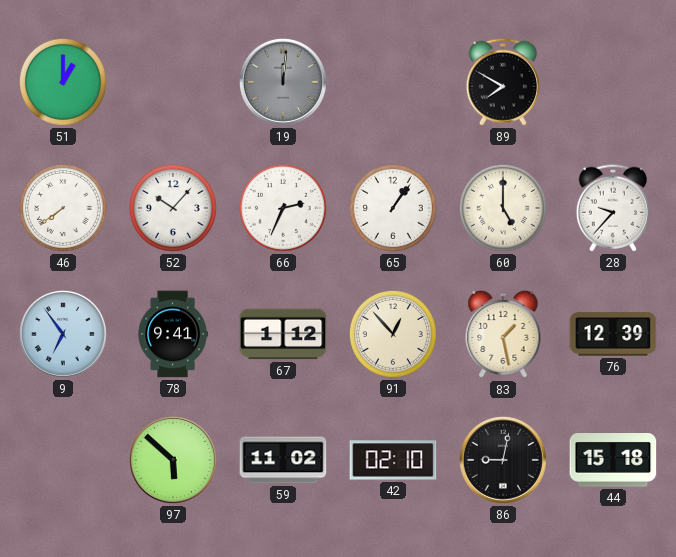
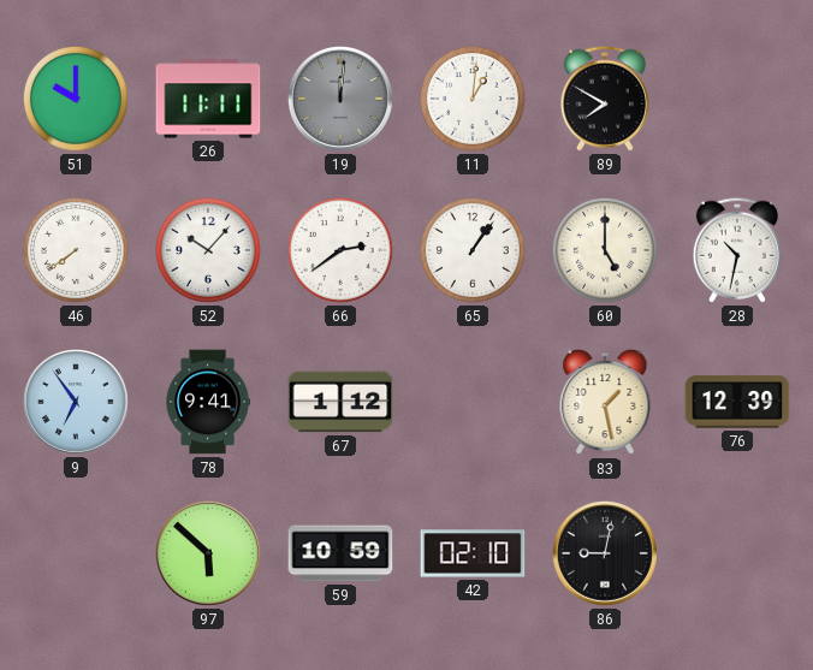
51: 1:00 -> 10:00
26: none -> 11:11
11: none -> 1:01
66: 2:34 -> 2:39
28: 9:37 -> 10:32
91: 12:53 -> none
59: 11:02 -> 10:59
44: 15:18 -> none
